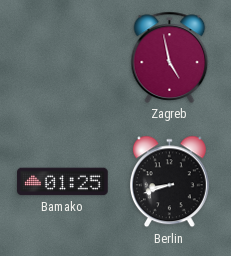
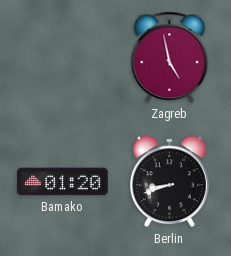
Bamako: 01:25 -> 01:20
